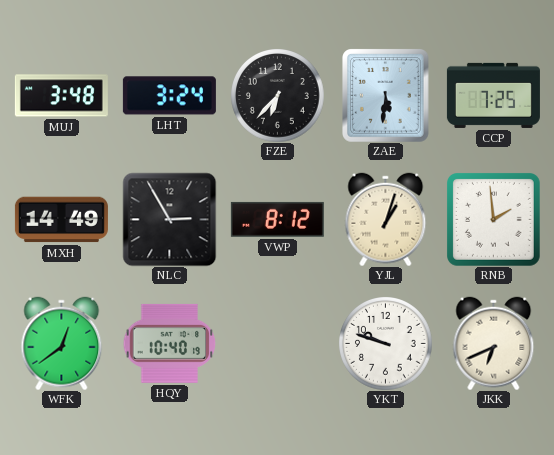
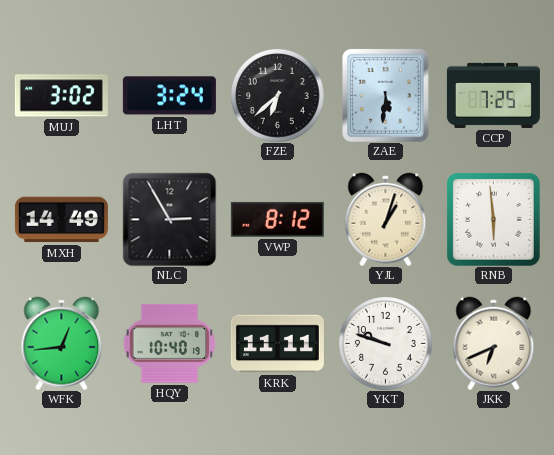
MUJ: 3:48 -> 3:02
FZE: 6:37 -> 6:38
RNB: 1:59 -> 5:59
WFK: 12:39 -> 12:44
KRK: none -> 11:11
